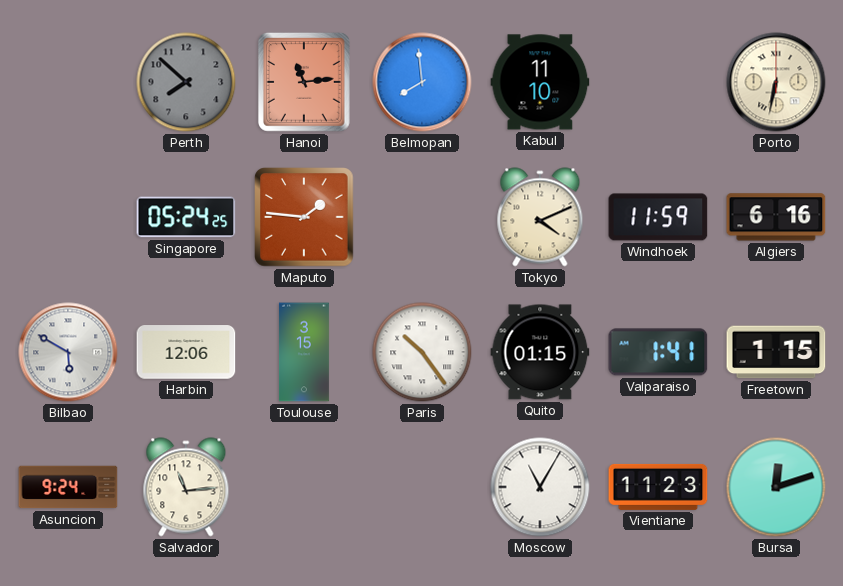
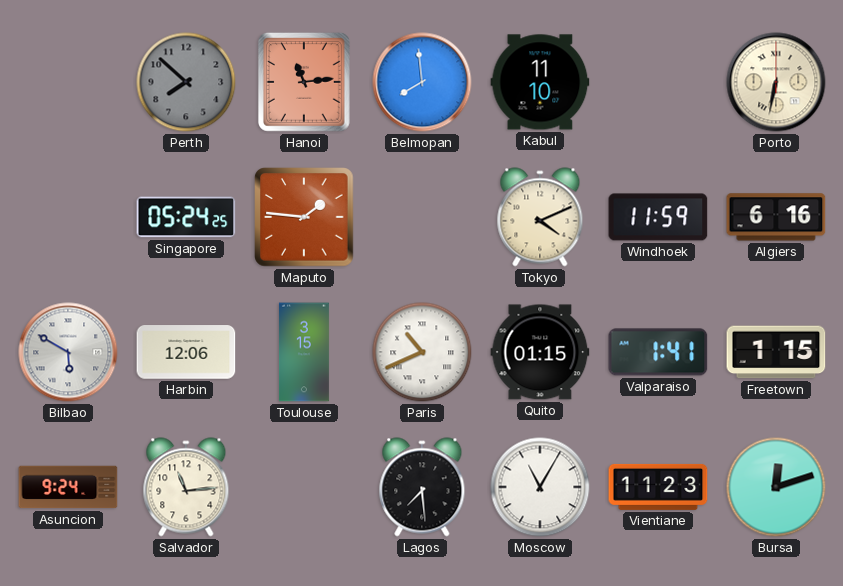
Paris: 10:24 -> 10:41
Lagos: none -> 7:29
